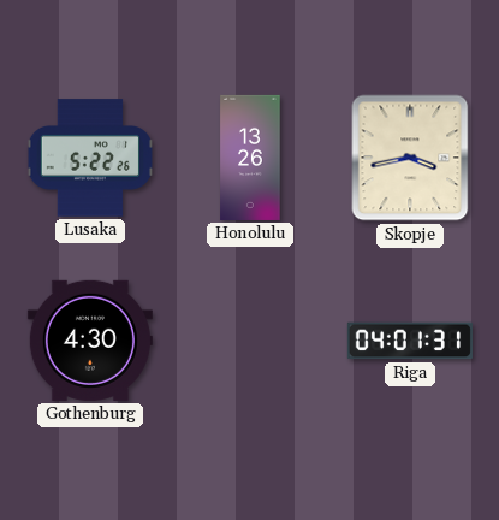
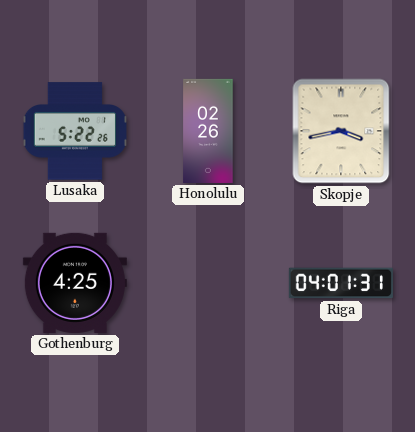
Honolulu: 13:26 -> 02:26
Gothenburg: 4:30 -> 4:25
